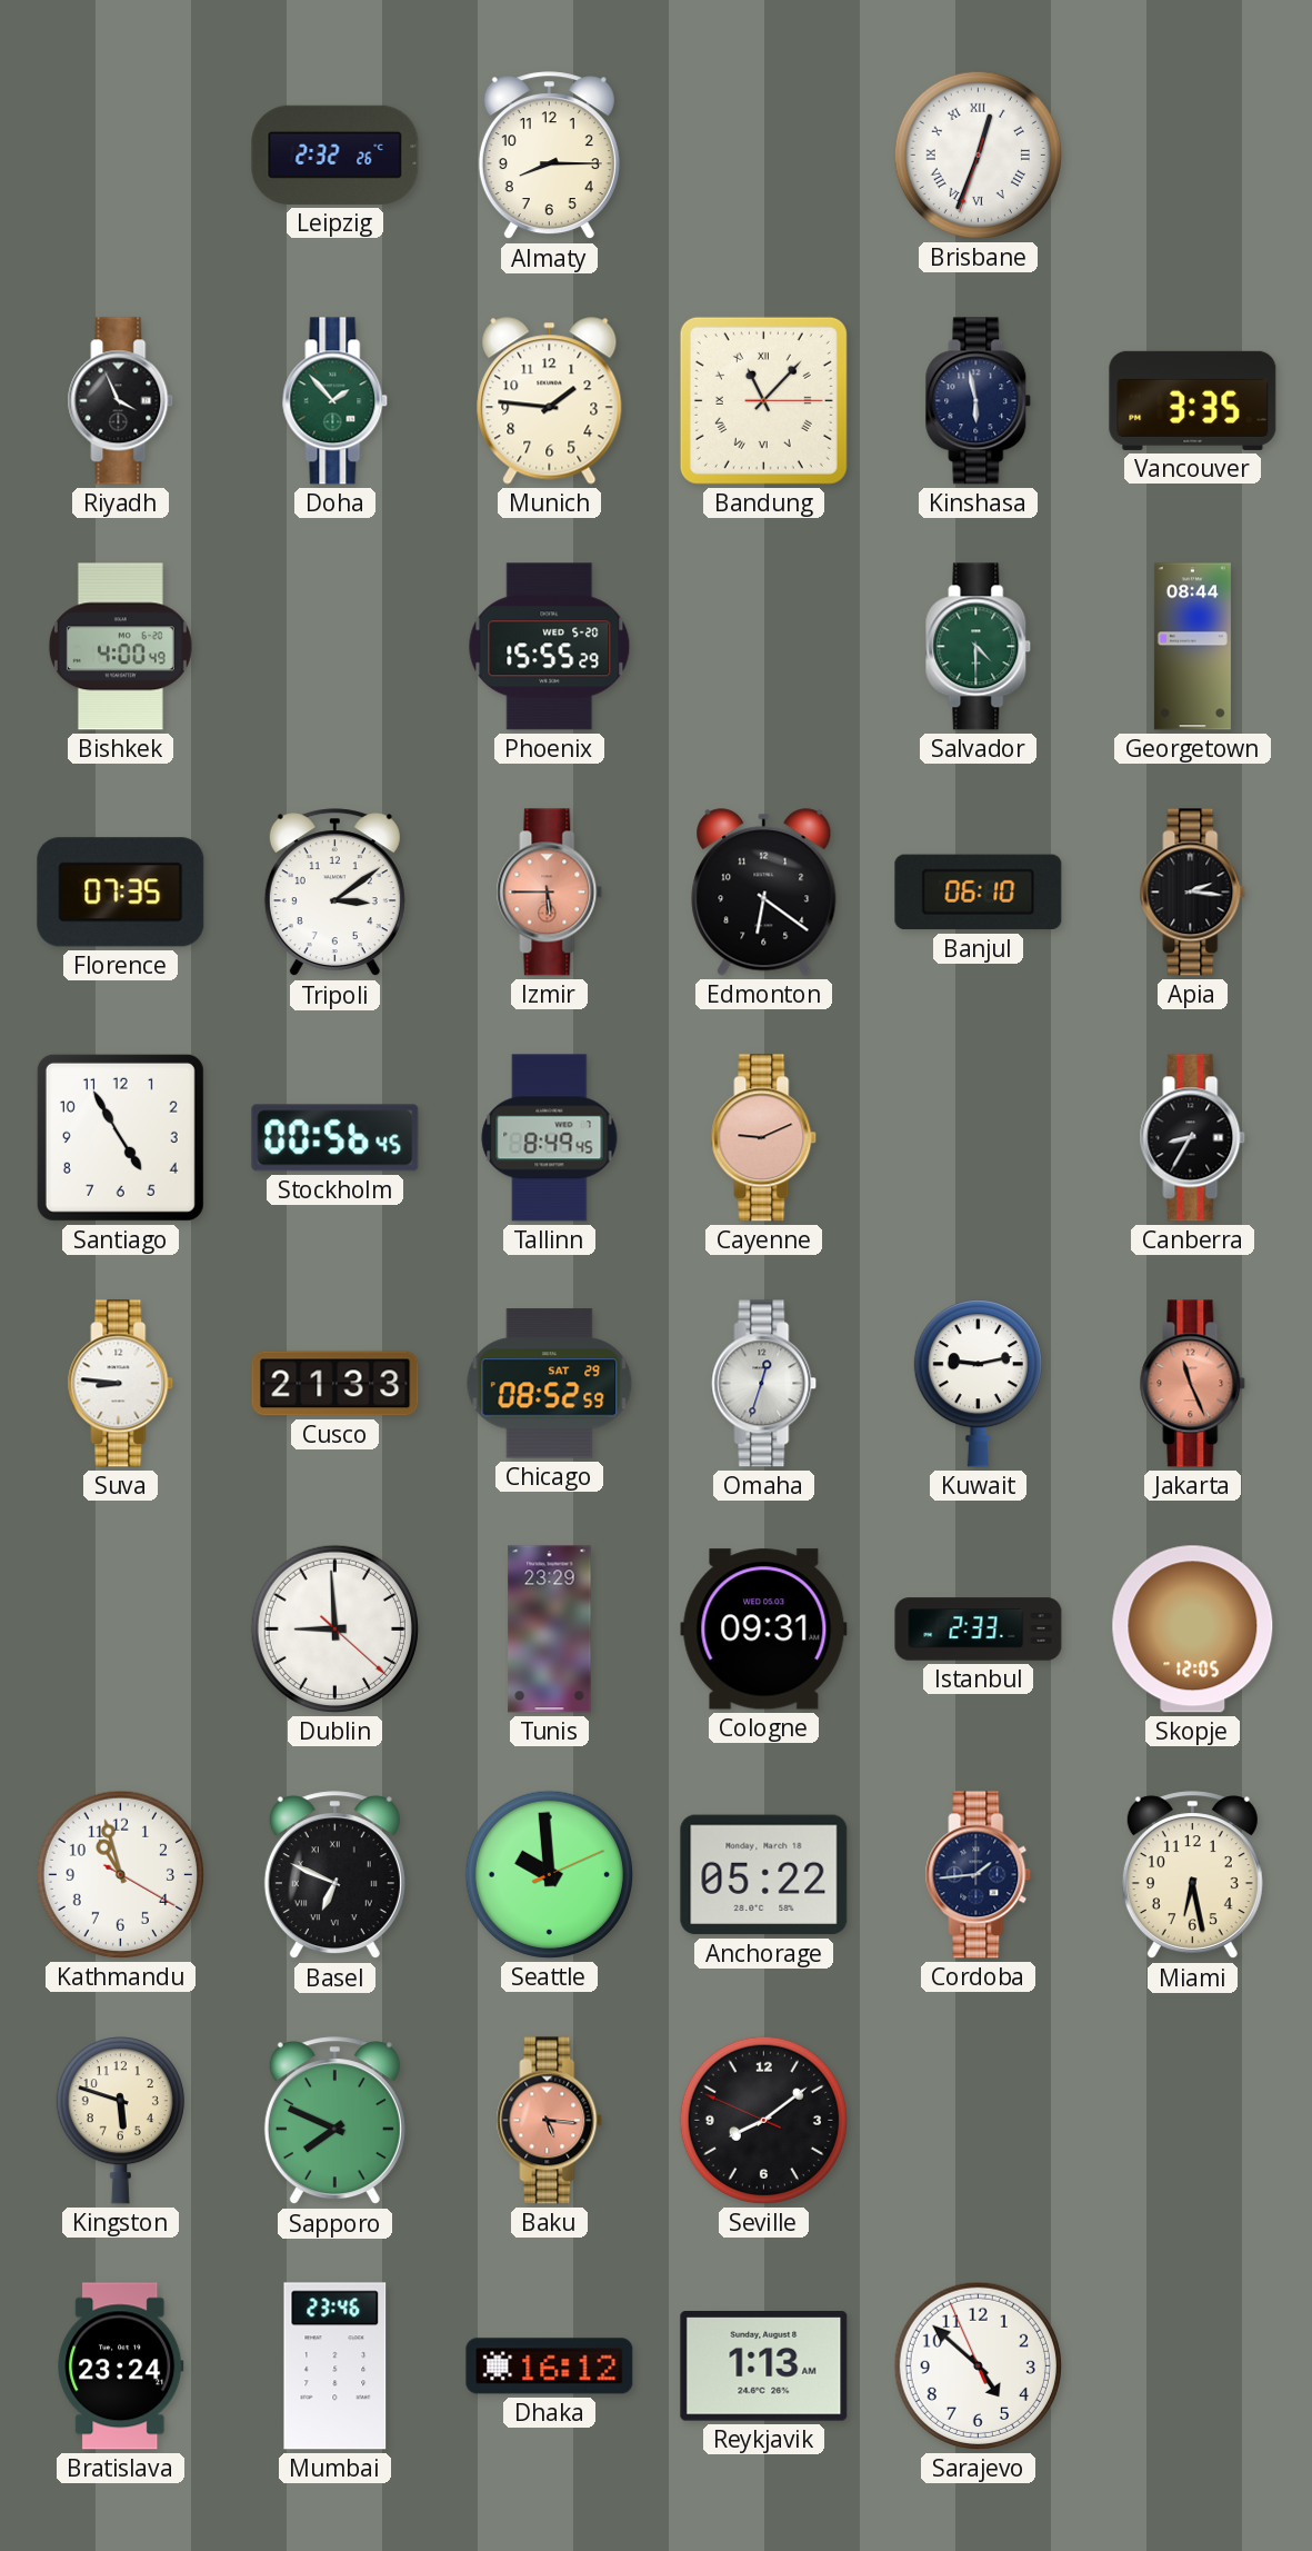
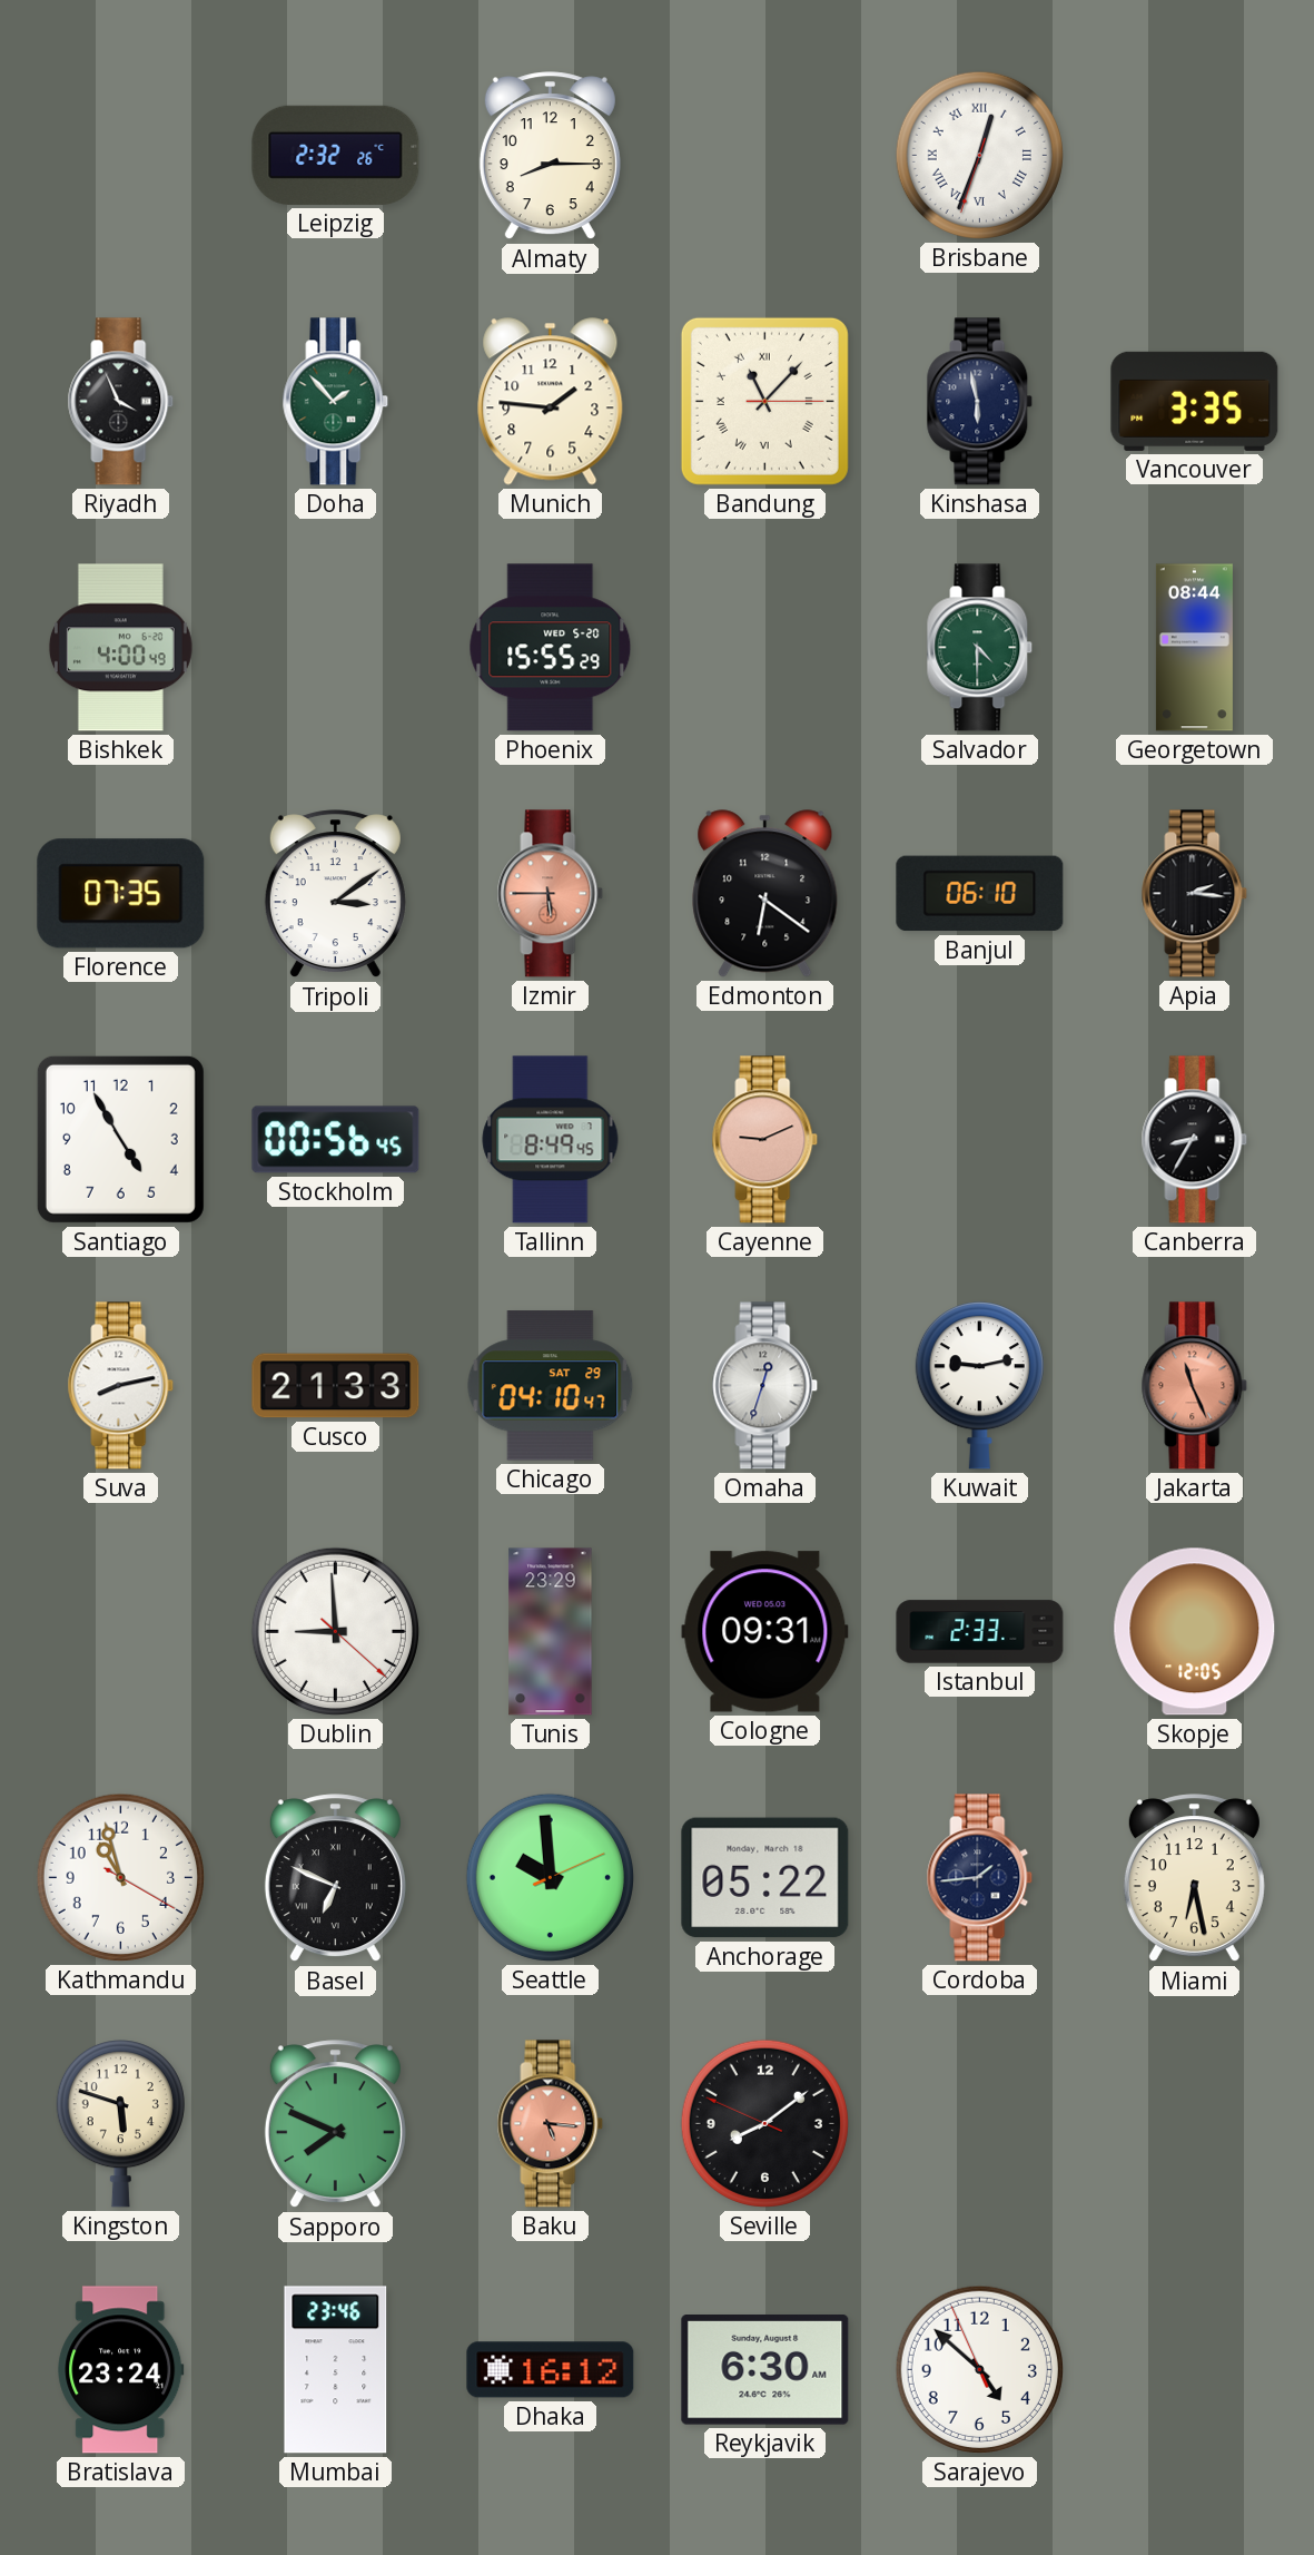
Suva: 8:46 -> 8:13
Chicago: 08:52 -> 04:10
Reykjavik: 1:13 -> 6:30
